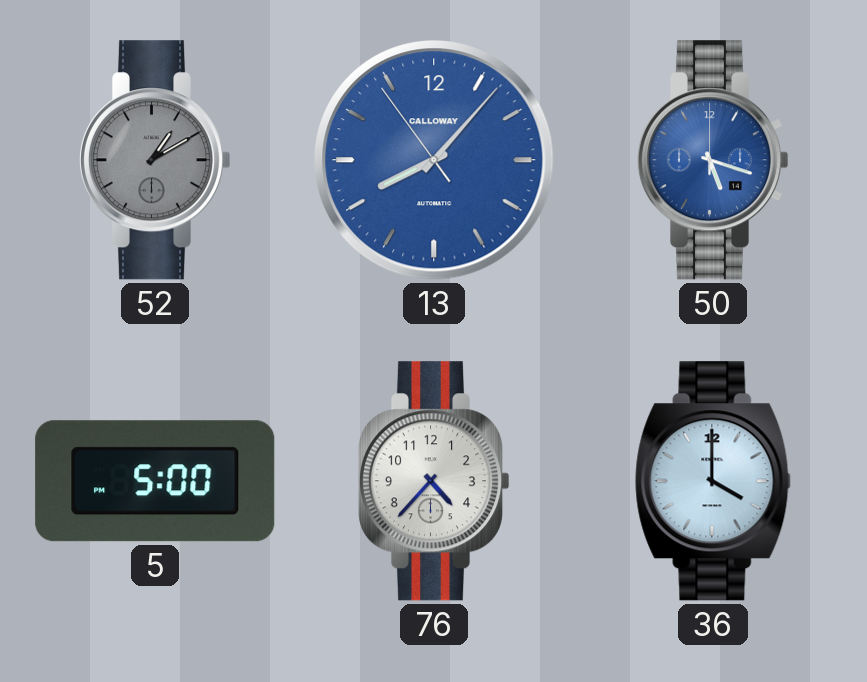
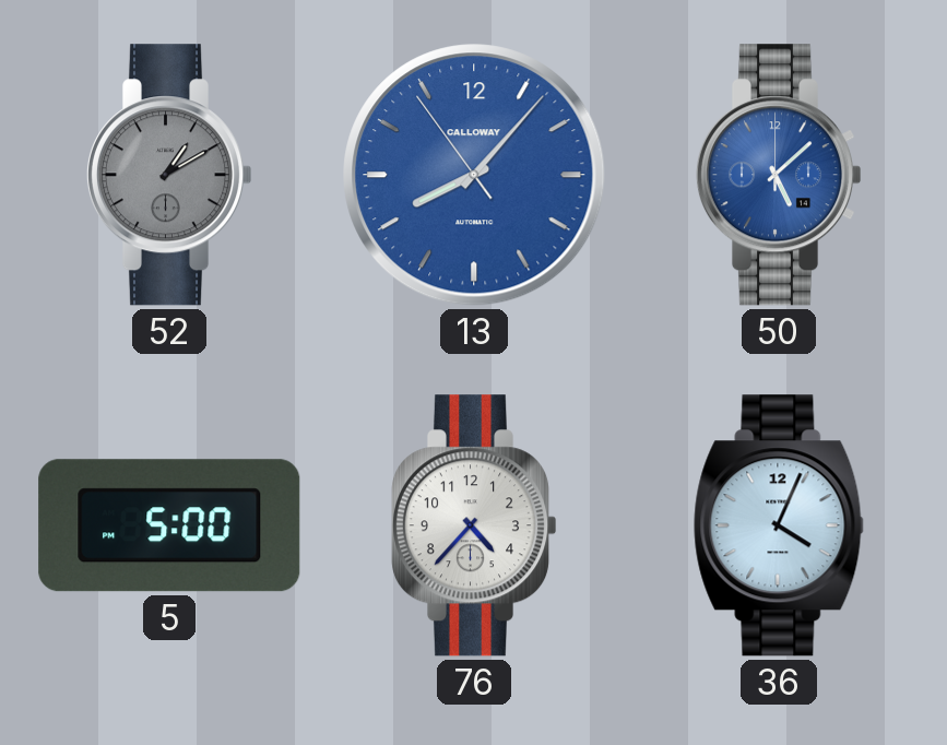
50: 5:18 -> 5:08
36: 4:00 -> 4:04
